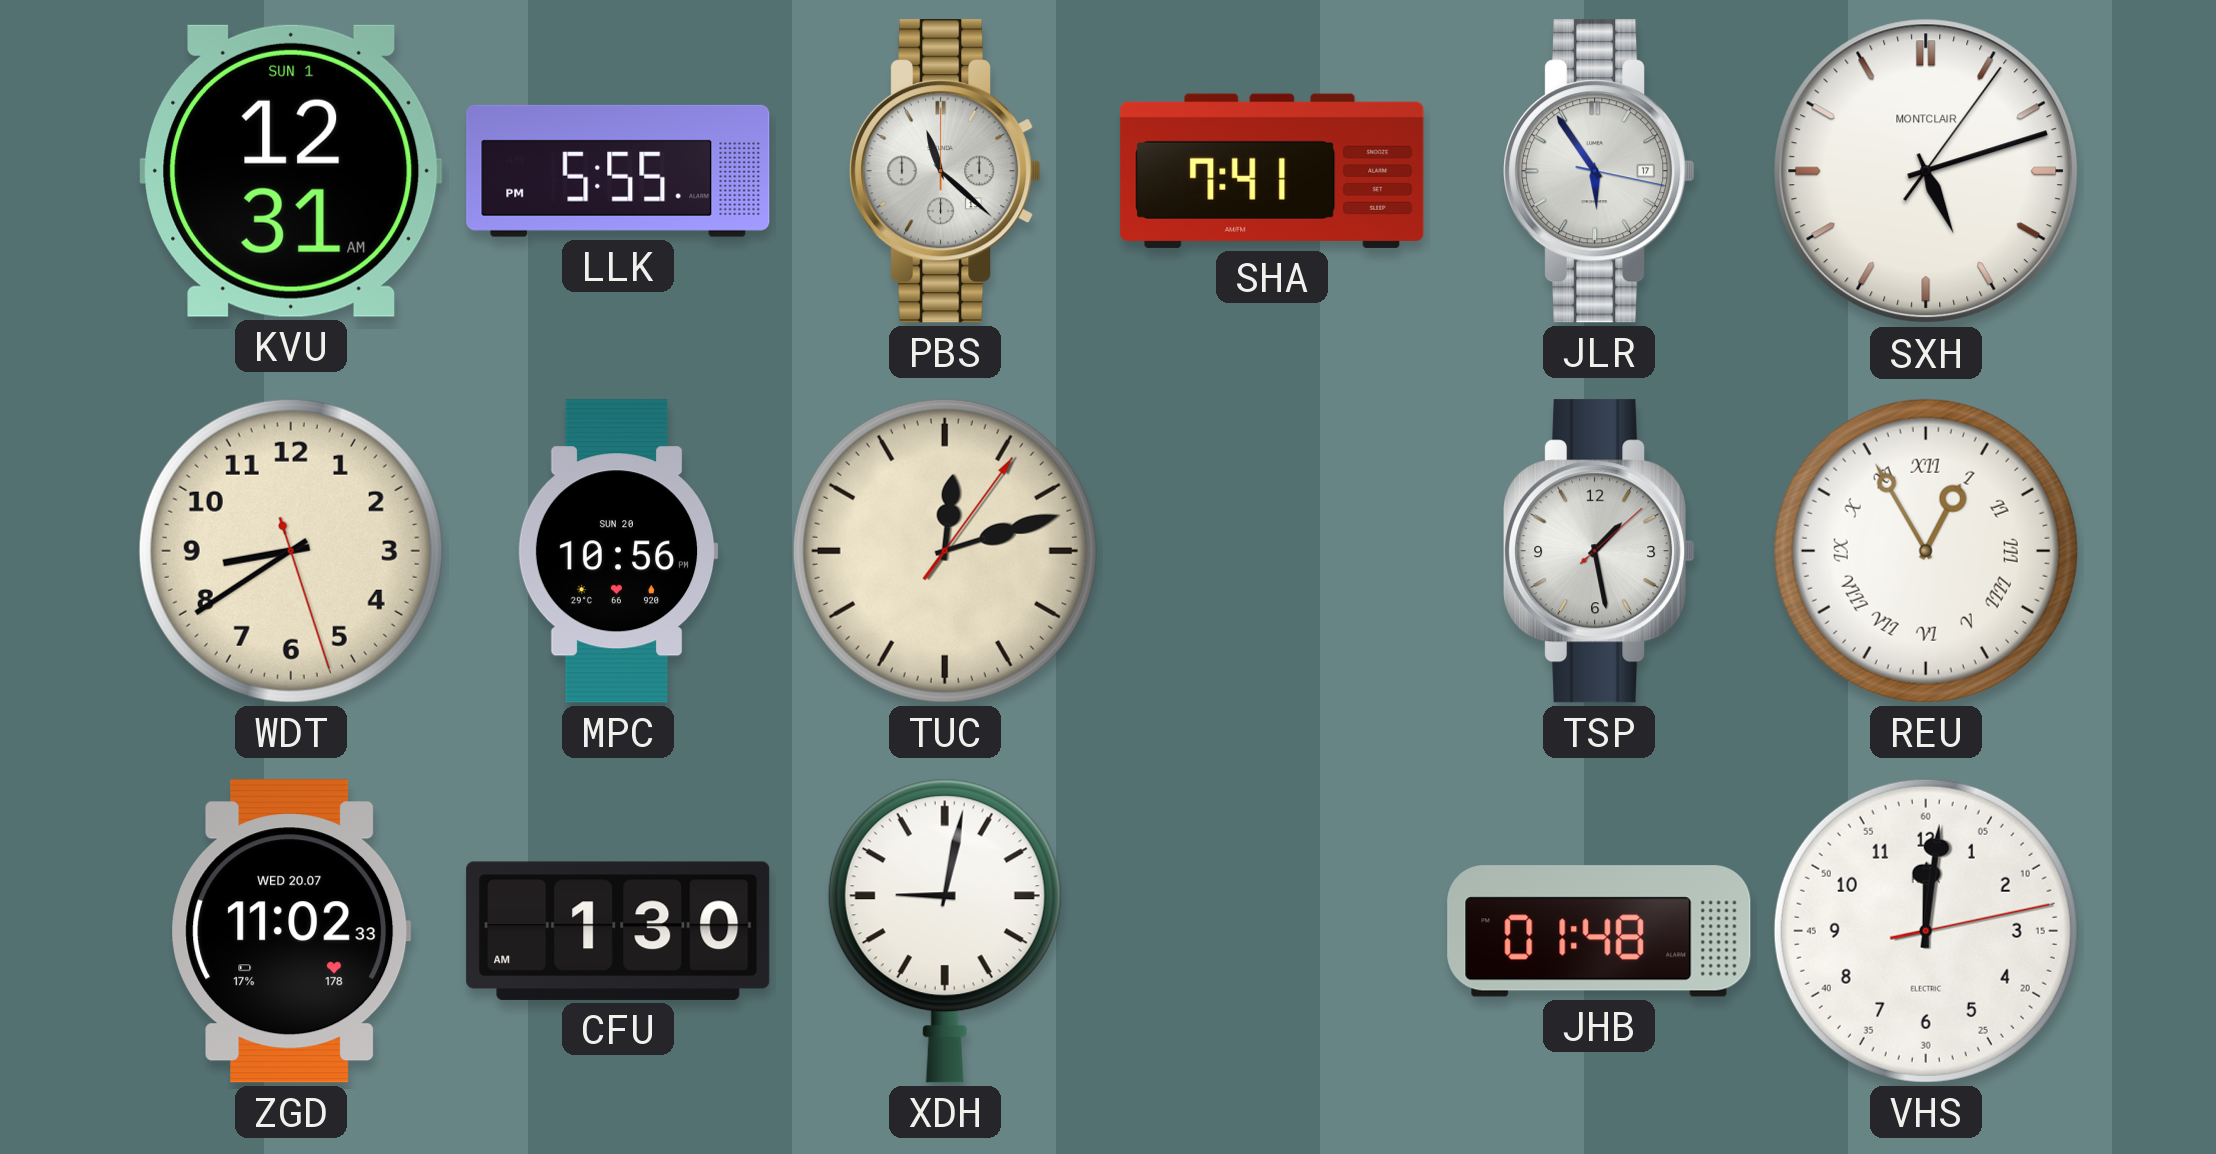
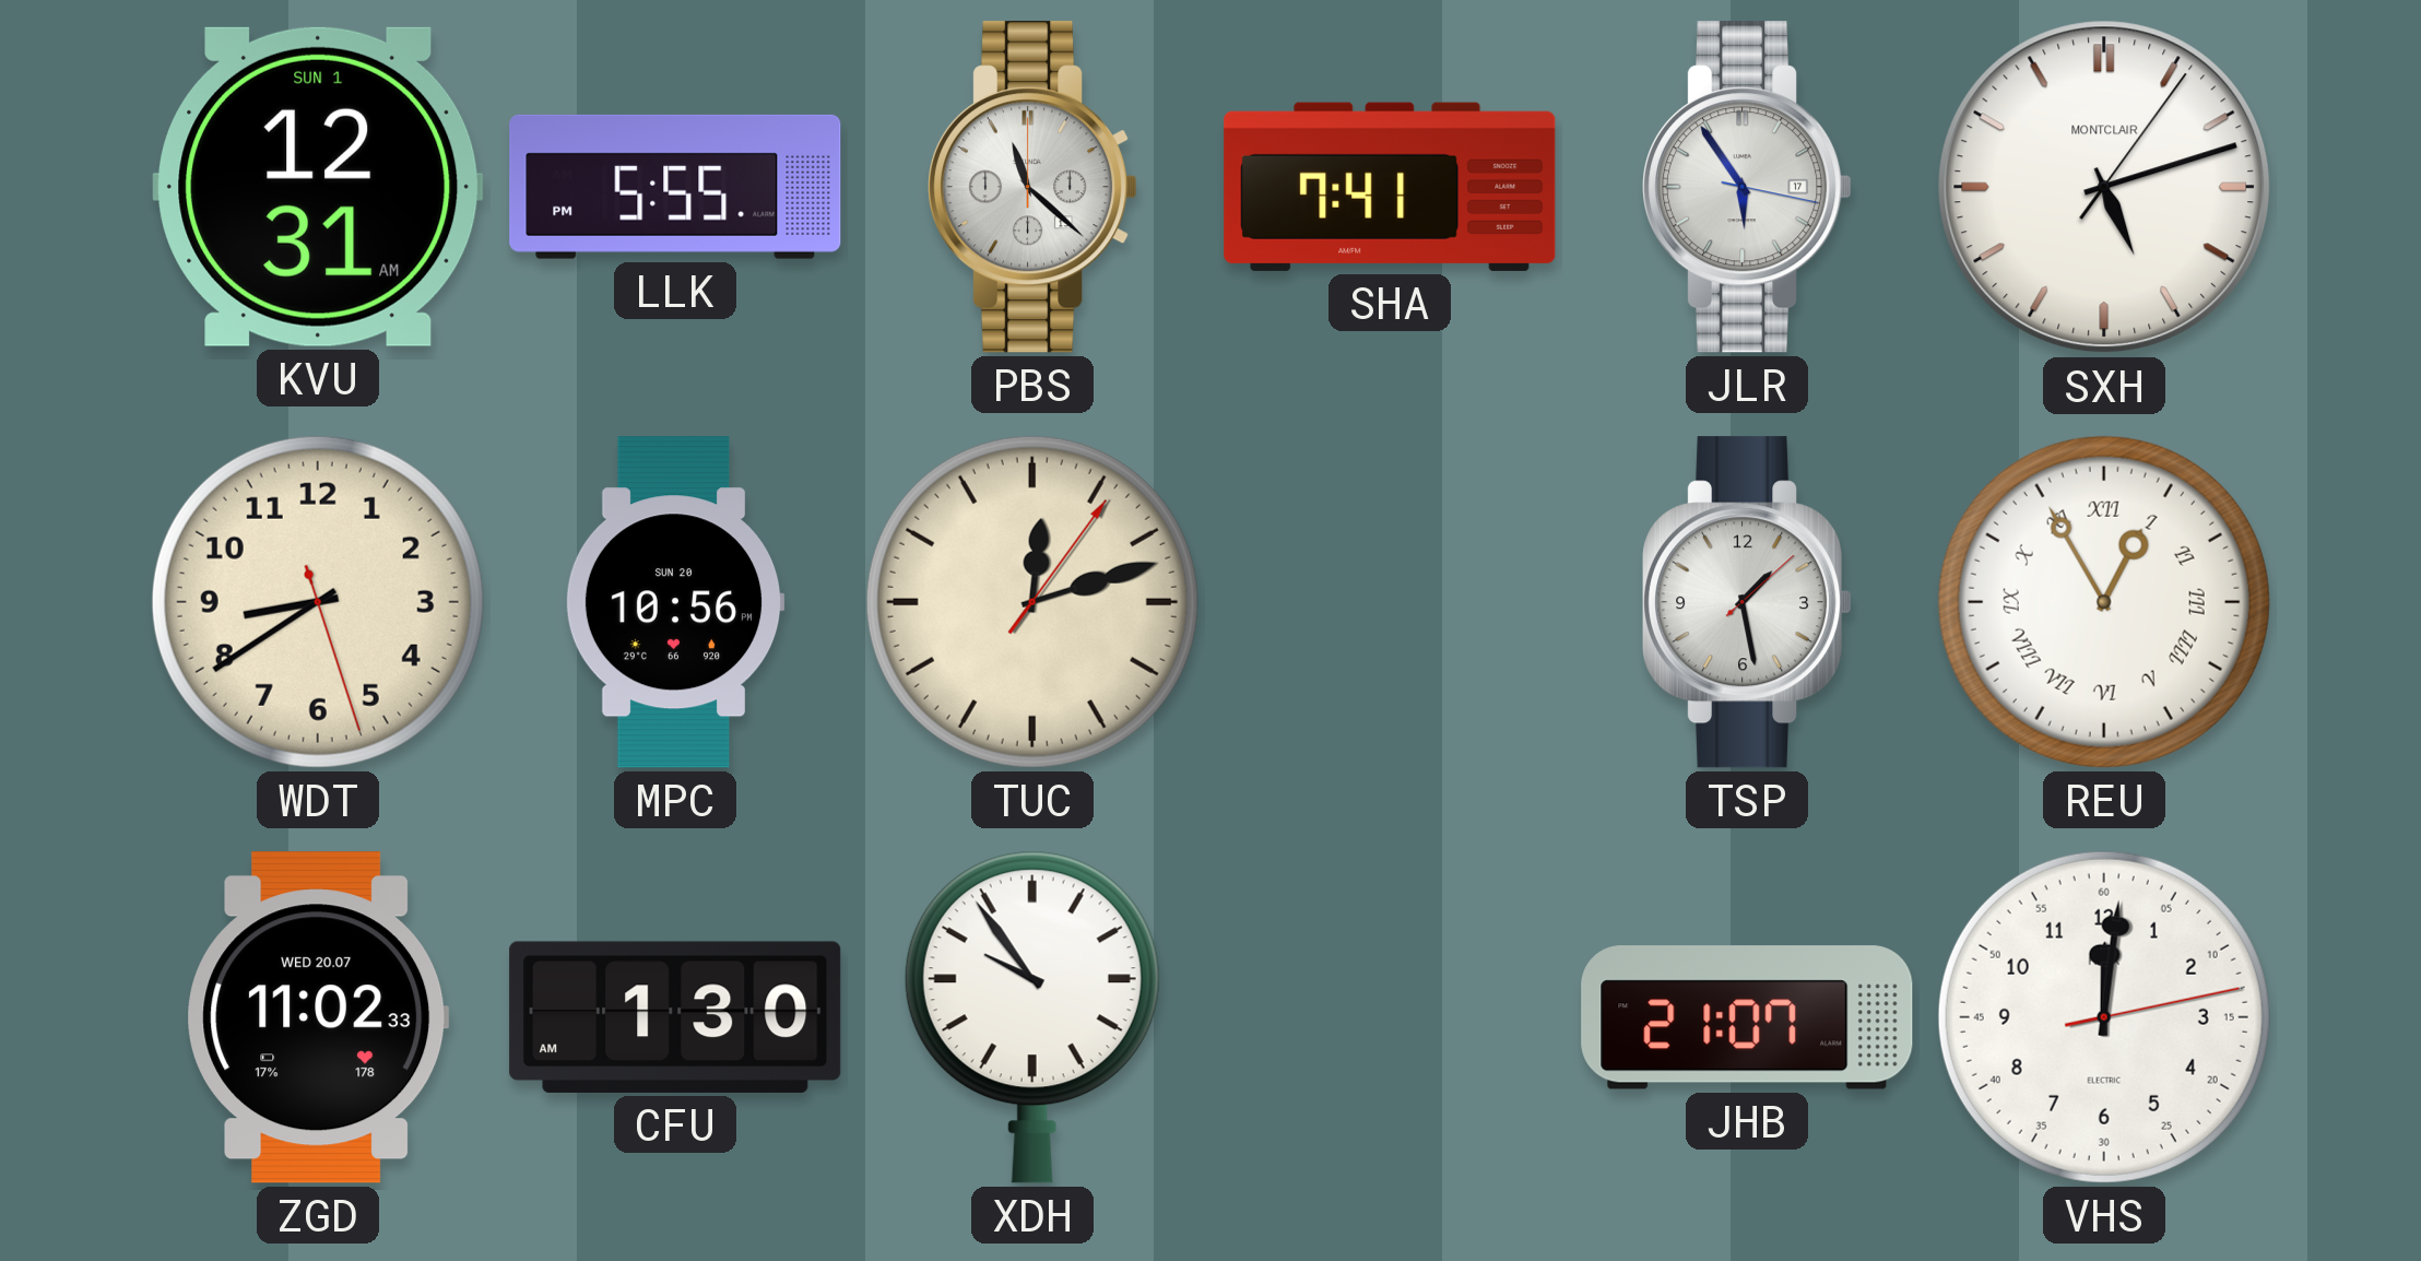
XDH: 9:02 -> 9:54
JHB: 01:48 -> 21:07
